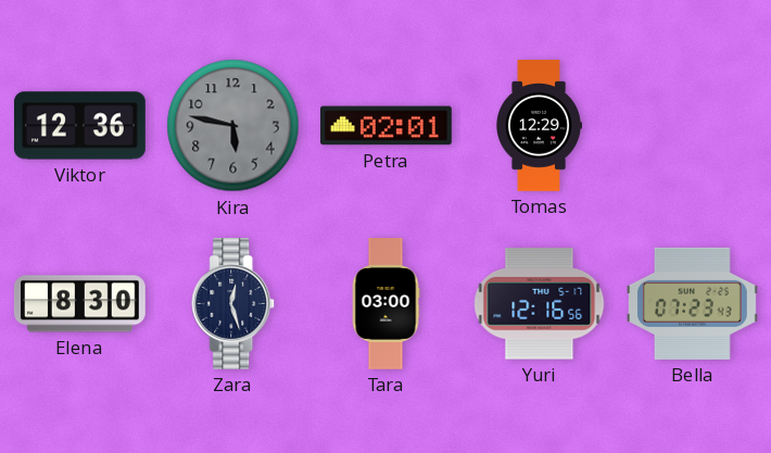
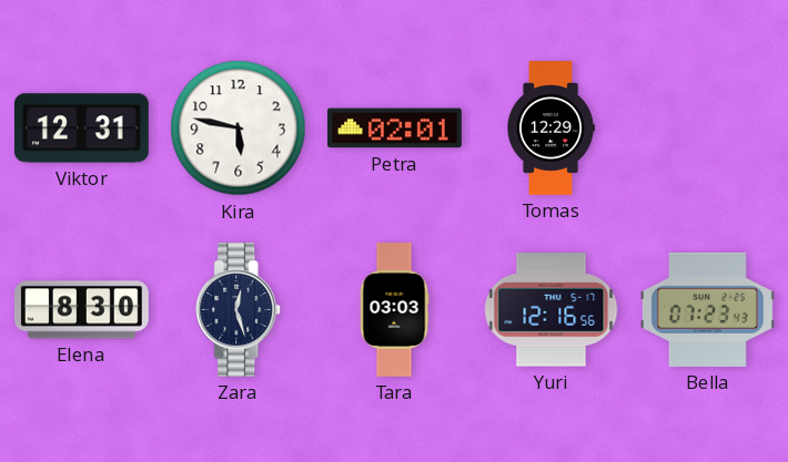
Viktor: 12:36 -> 12:31
Kira dial: grey -> white
Tara: 03:00 -> 03:03
